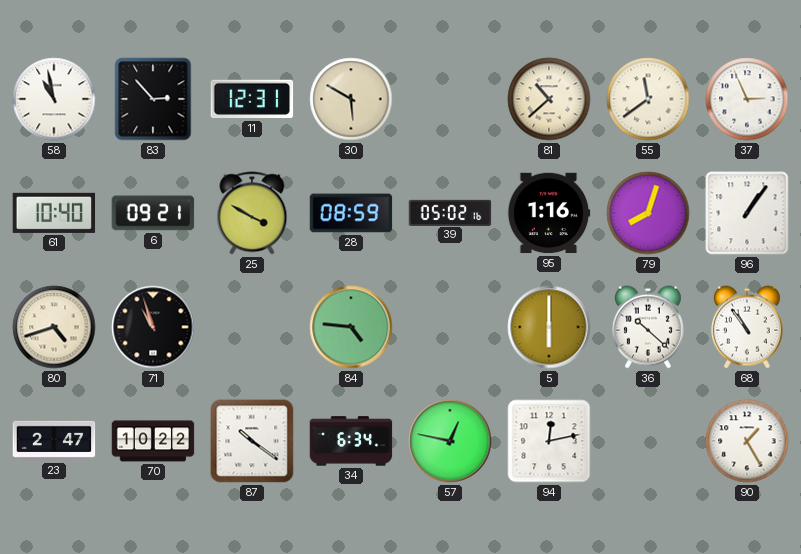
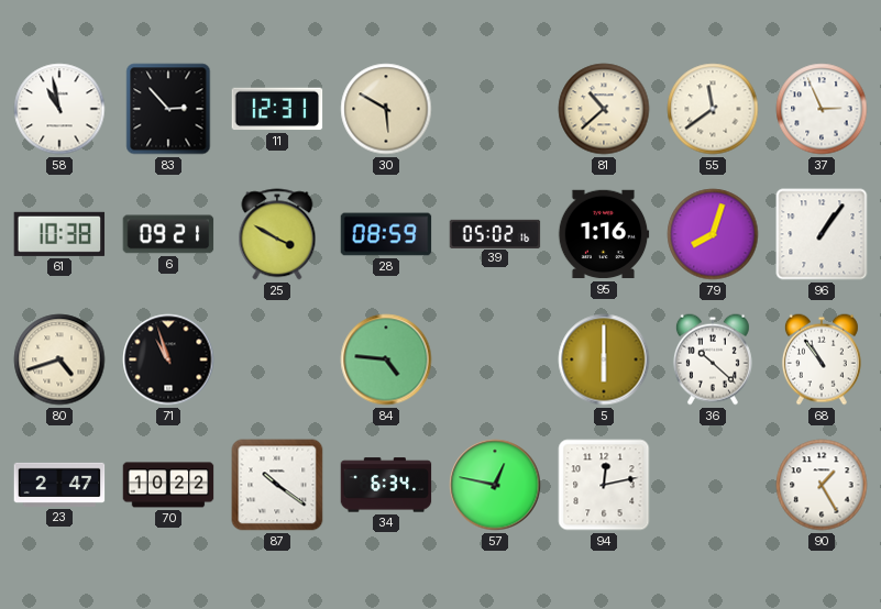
61: 10:40 -> 10:38
